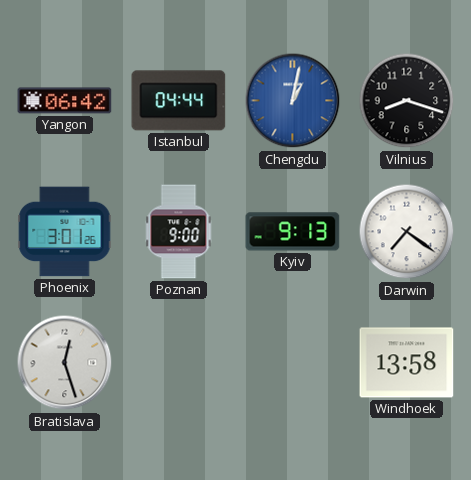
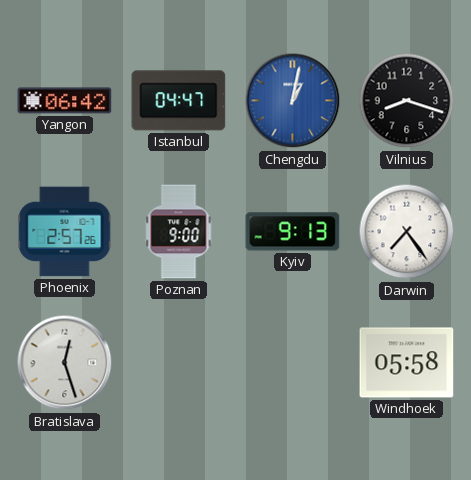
Istanbul: 04:44 -> 04:47
Phoenix: 3:01 -> 2:57
Darwin: 7:21 -> 7:24
Windhoek: 13:58 -> 05:58
